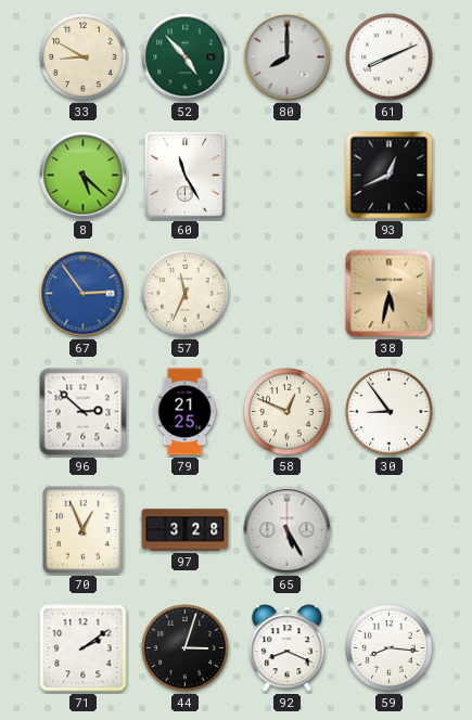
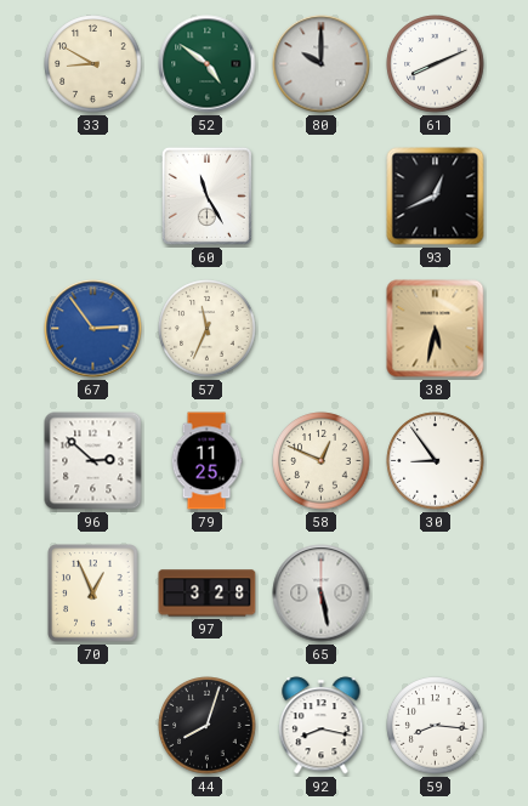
52: 4:53 -> 4:51
80: 8:00 -> 10:00
8: 5:22 -> none
79: 21:25 -> 11:25
65: 5:25 -> 5:28
71: 2:09 -> none
44: 3:03 -> 8:03
92: 8:19 -> 8:17
